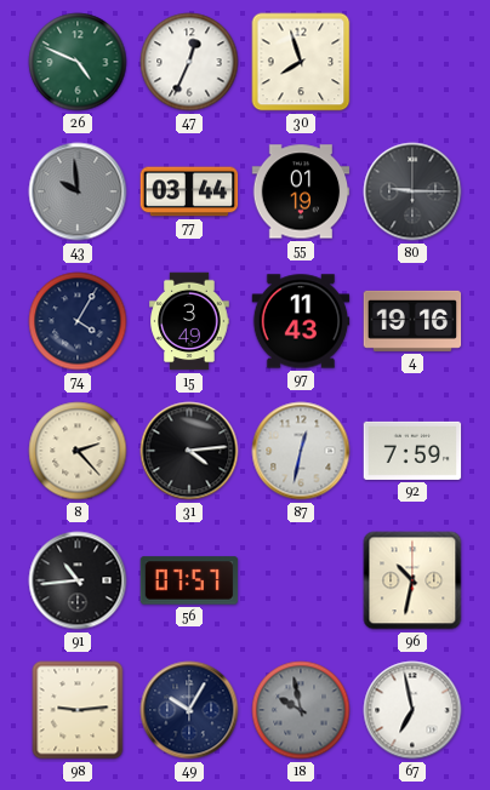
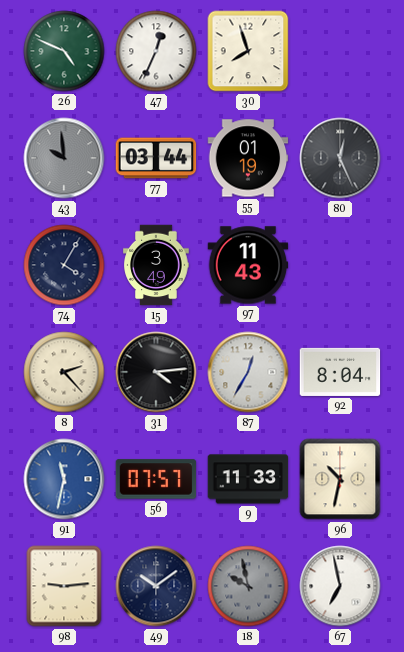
80: 9:15 -> 12:26
4: 19:16 -> none
87: 12:32 -> 12:35
92: 7:59 -> 8:04
91: 10:44 -> 11:32
91 dial: black -> blue
9: none -> 11:33
49: 10:05 -> 10:09
